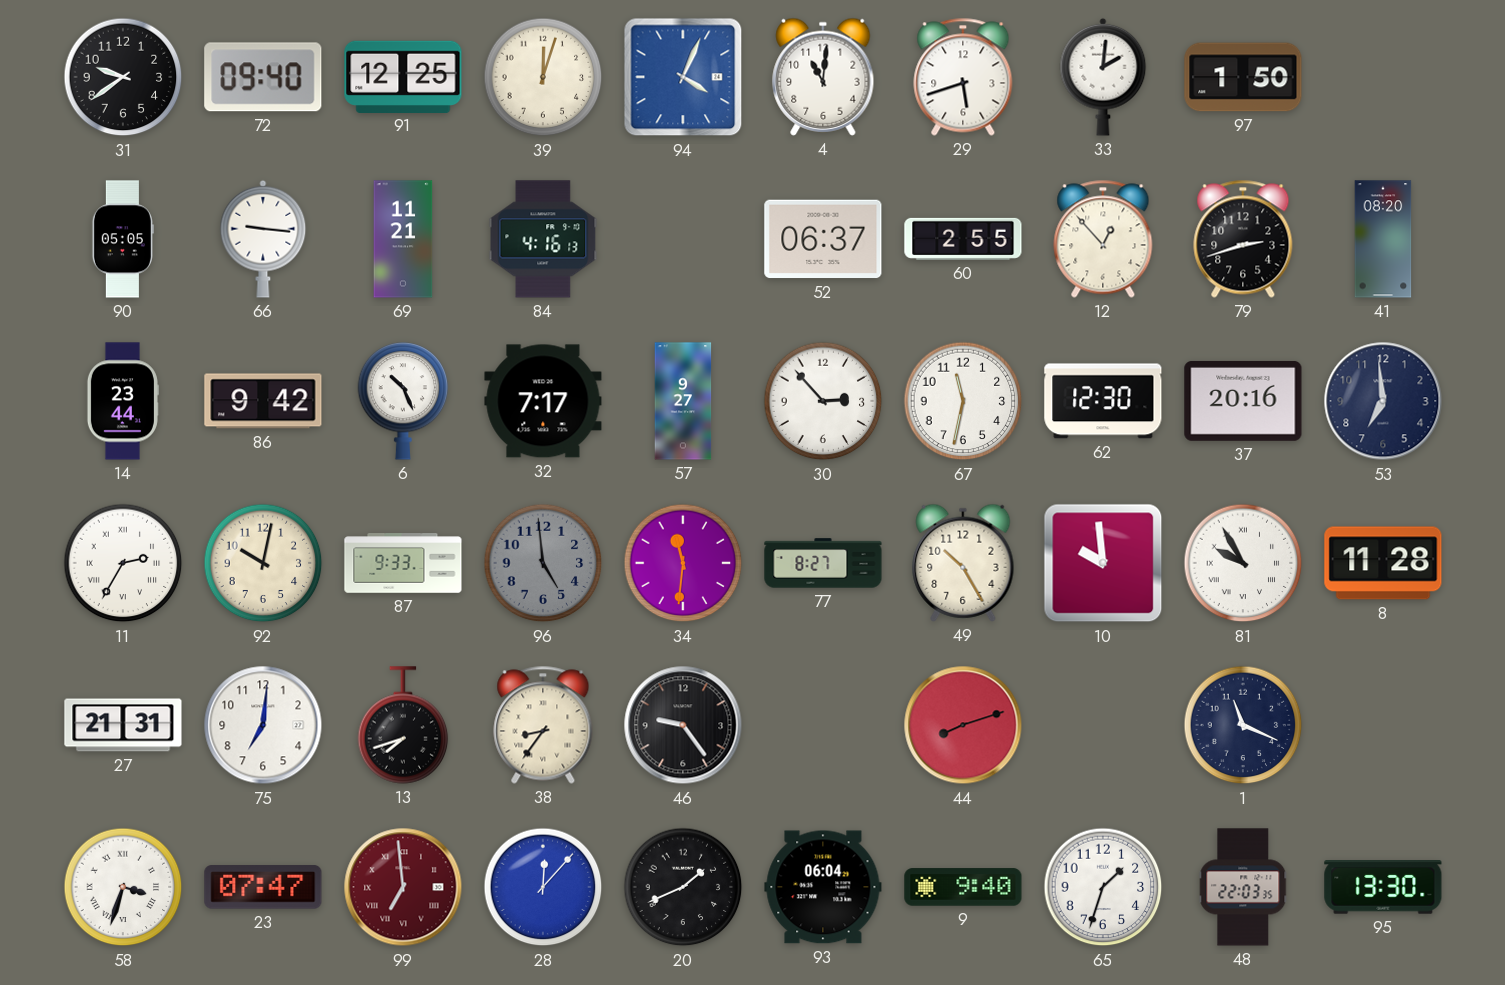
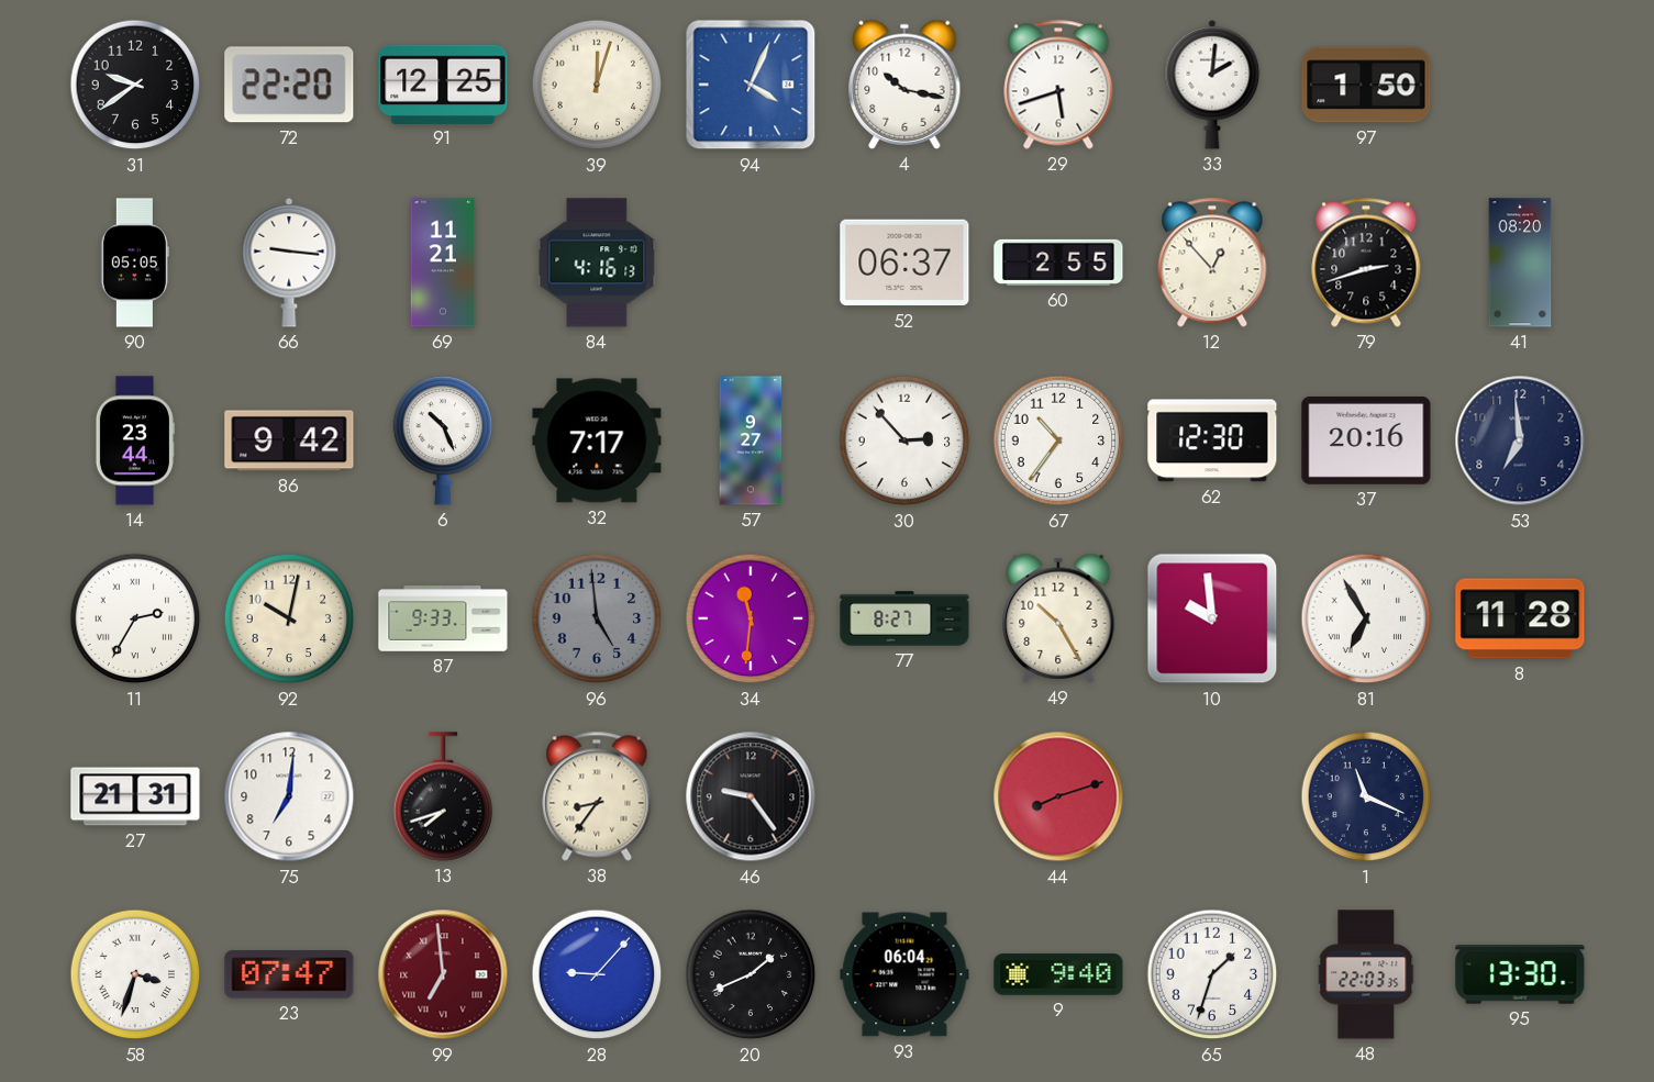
72: 09:40 -> 22:20
4: 11:01 -> 10:17
67: 11:32 -> 10:36
81: 9:55 -> 6:55
28: 12:07 -> 9:07
